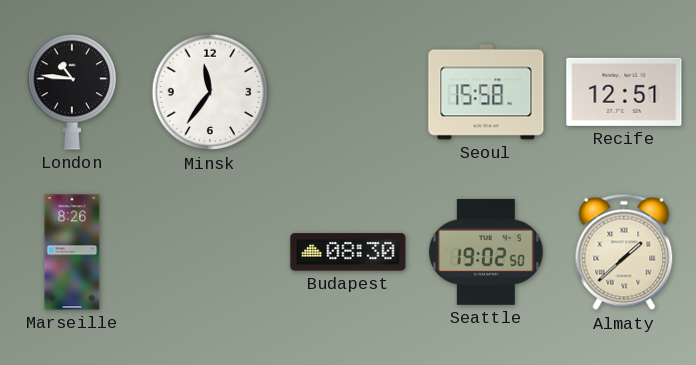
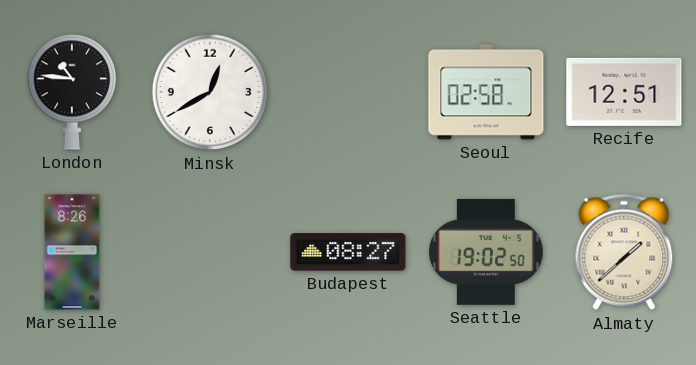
Minsk: 11:36 -> 12:40
Seoul: 15:58 -> 02:58
Budapest: 08:30 -> 08:27
